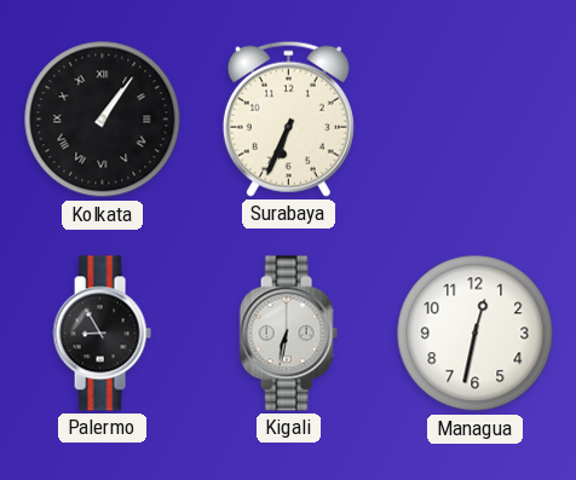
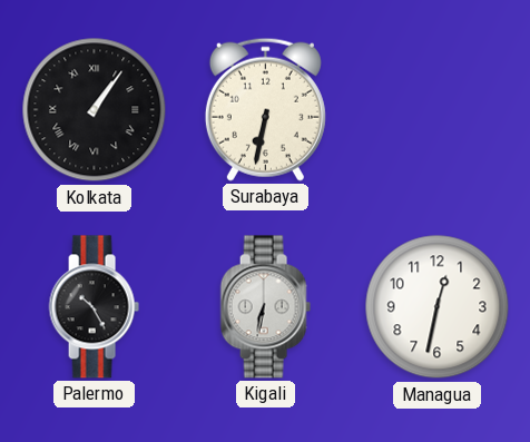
Surabaya: 6:34 -> 6:32
Palermo: 8:55 -> 10:25
